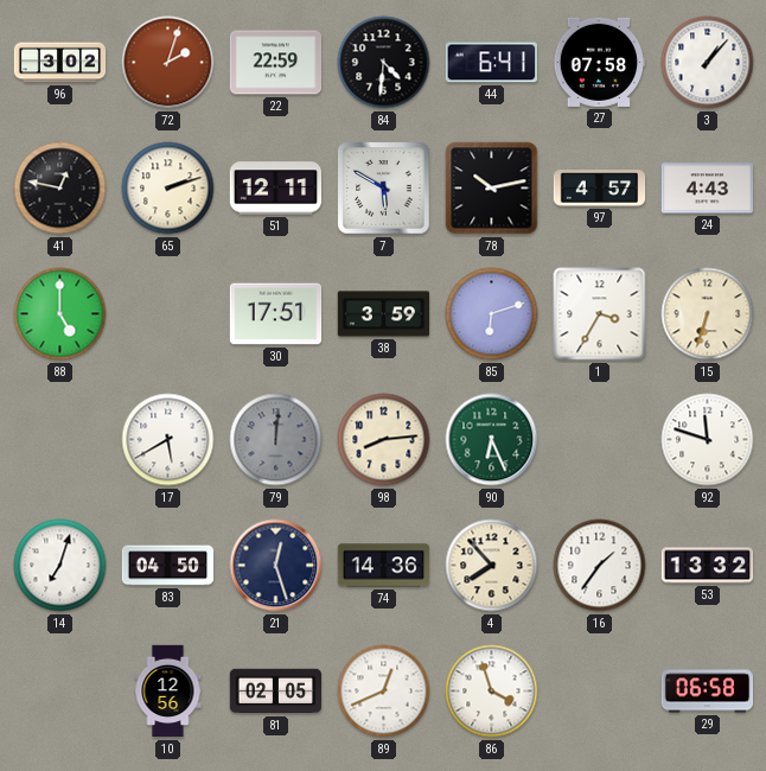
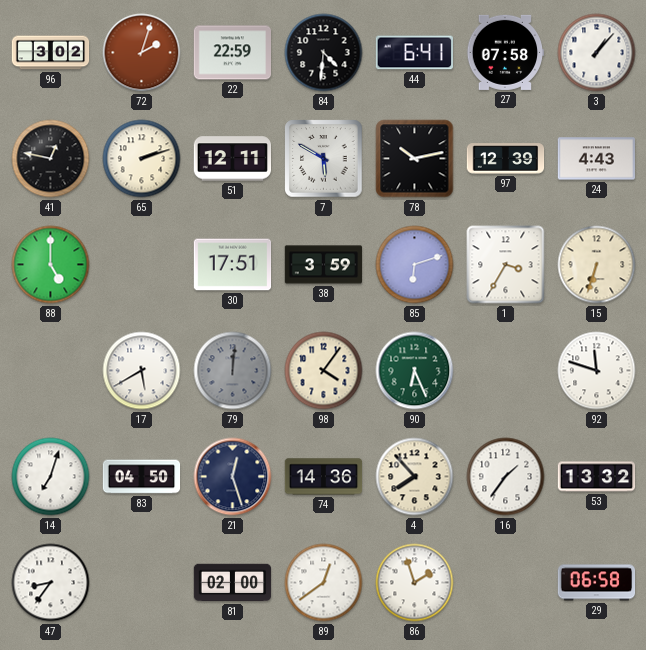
97: 4:57 -> 12:39
98: 8:14 -> 4:06
47: none -> 8:36
10: 12:56 -> none
81: 02:05 -> 02:00
89: 12:41 -> 12:39
86: 3:57 -> 1:57
